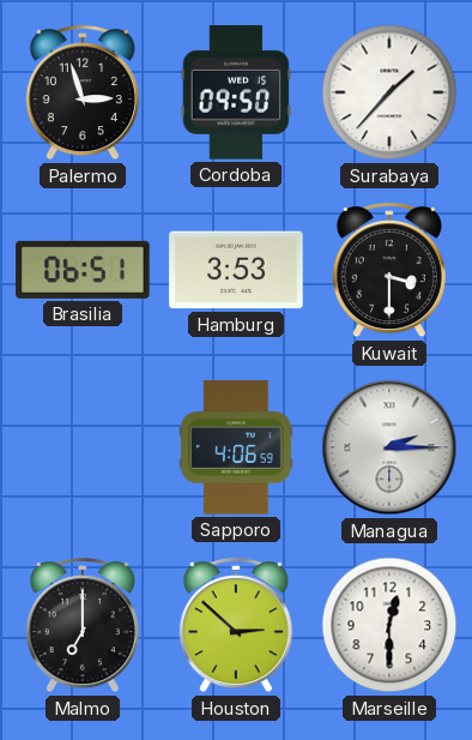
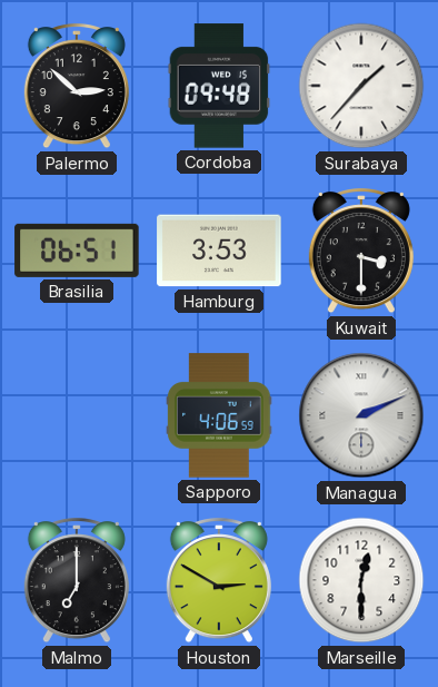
Palermo: 2:57 -> 2:52
Cordoba: 09:50 -> 09:48
Managua: 2:15 -> 2:11
Houston: 2:52 -> 2:50
